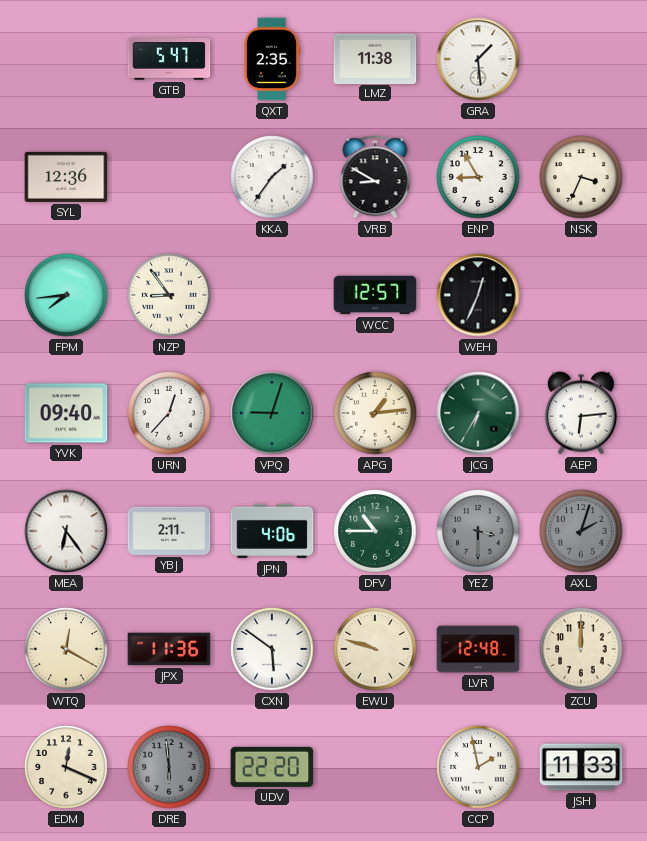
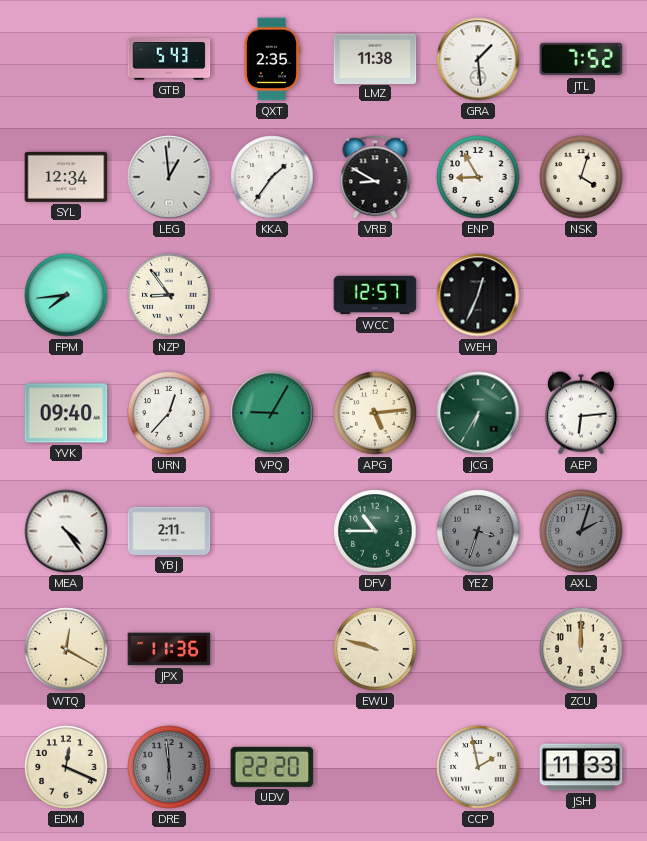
GTB: 5:47 -> 5:43
JTL: none -> 7:52
SYL: 12:36 -> 12:34
LEG: none -> 12:59
NSK: 3:34 -> 4:03
VPQ: 9:03 -> 9:05
APG: 1:14 -> 5:14
MEA: 6:24 -> 4:24
JPN: 4:06 -> none
YEZ: 3:30 -> 3:33
CXN: 5:51 -> none
LVR: 12:48 -> none
